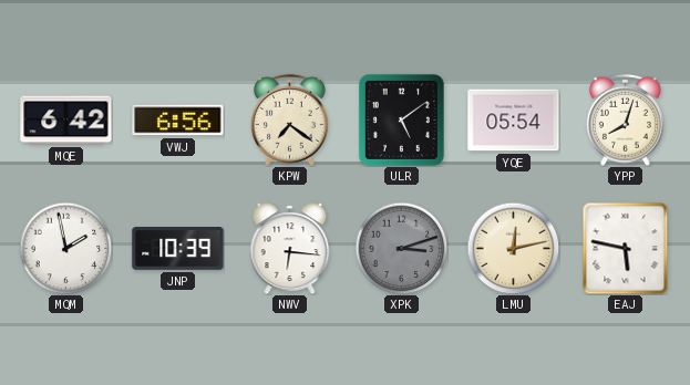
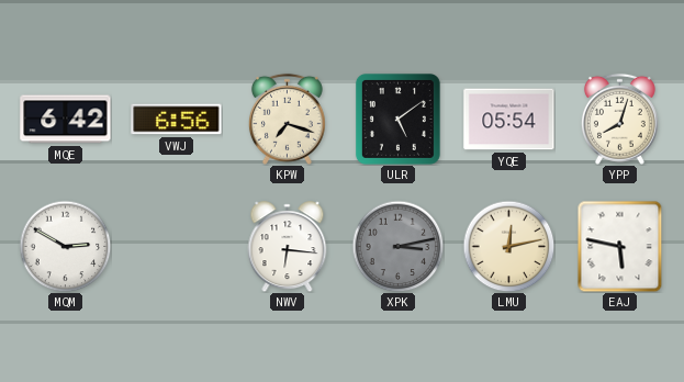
KPW: 7:21 -> 7:18
MQM: 1:58 -> 2:50
JNP: 10:39 -> none
XPK: 3:12 -> 3:13
